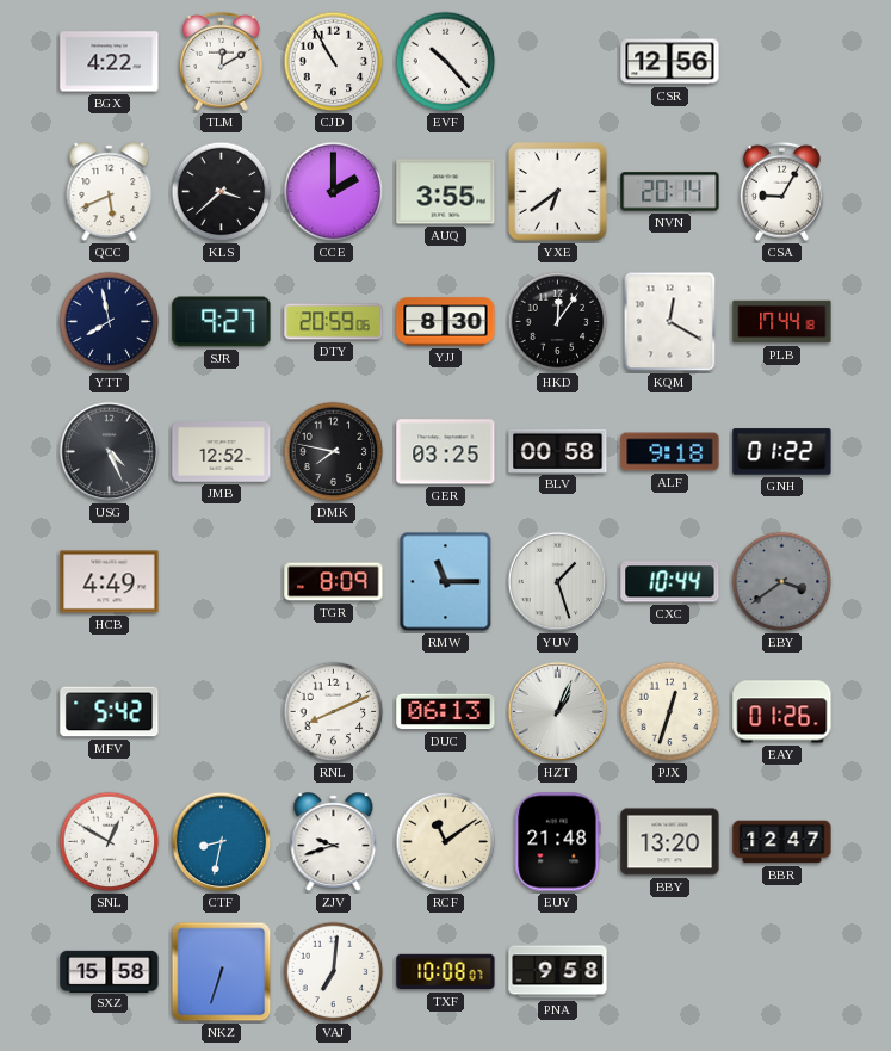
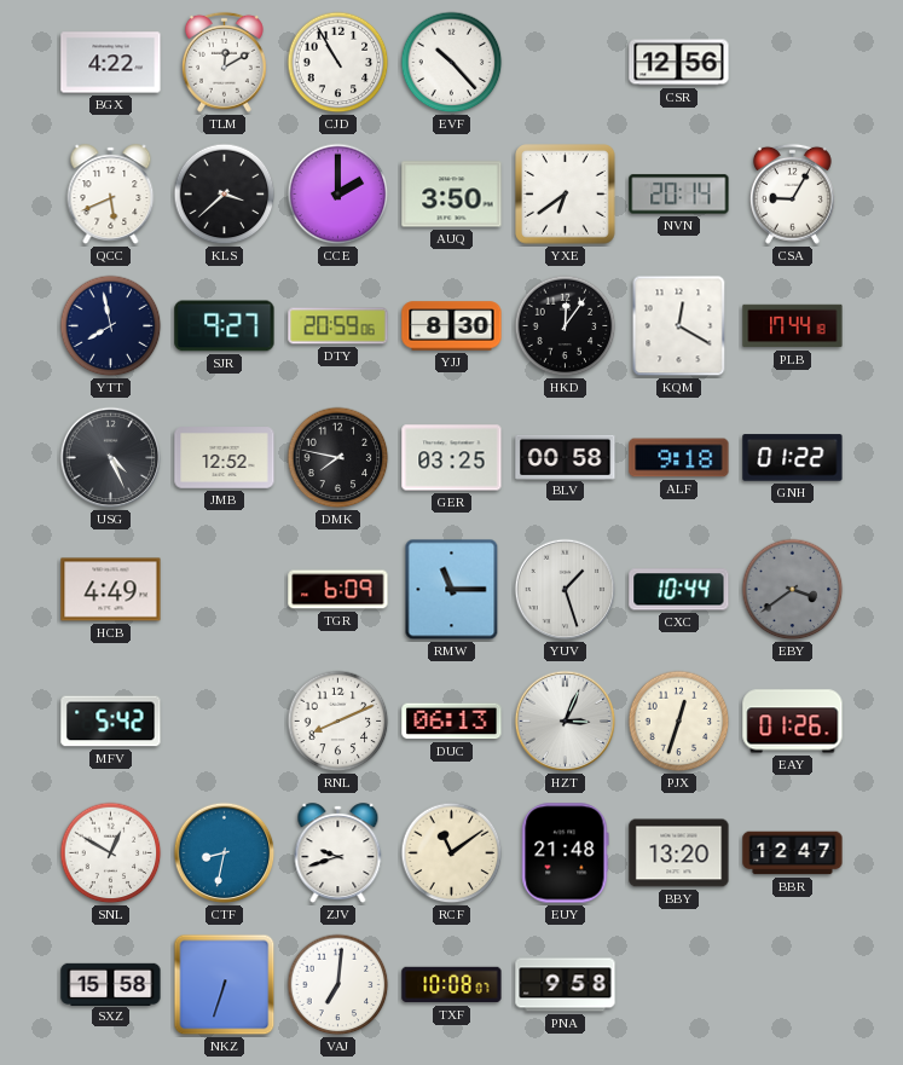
AUQ: 3:55 -> 3:50
TGR: 8:09 -> 6:09
HZT: 1:04 -> 3:04
